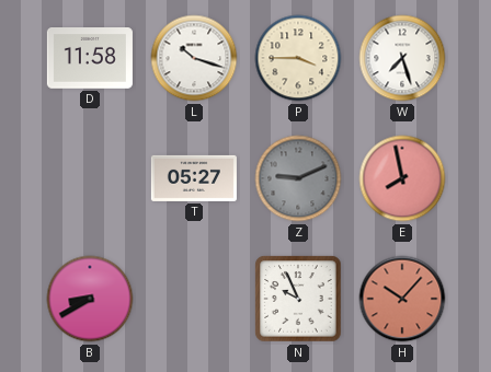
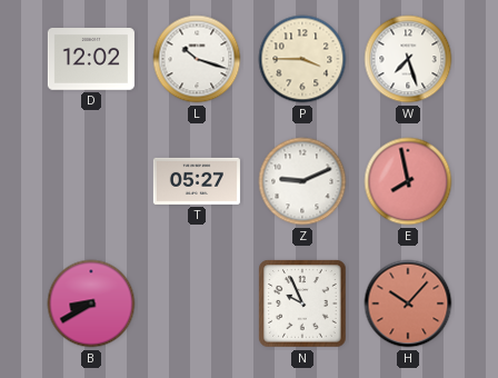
D: 11:58 -> 12:02
Z dial: grey -> white
